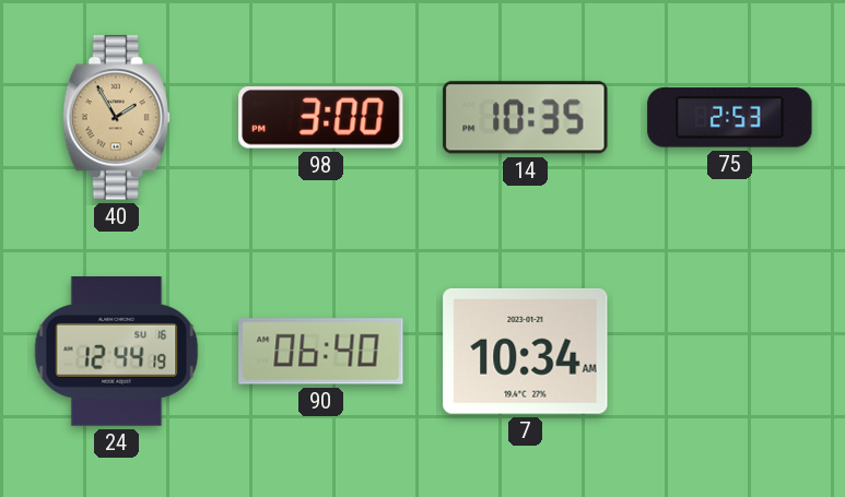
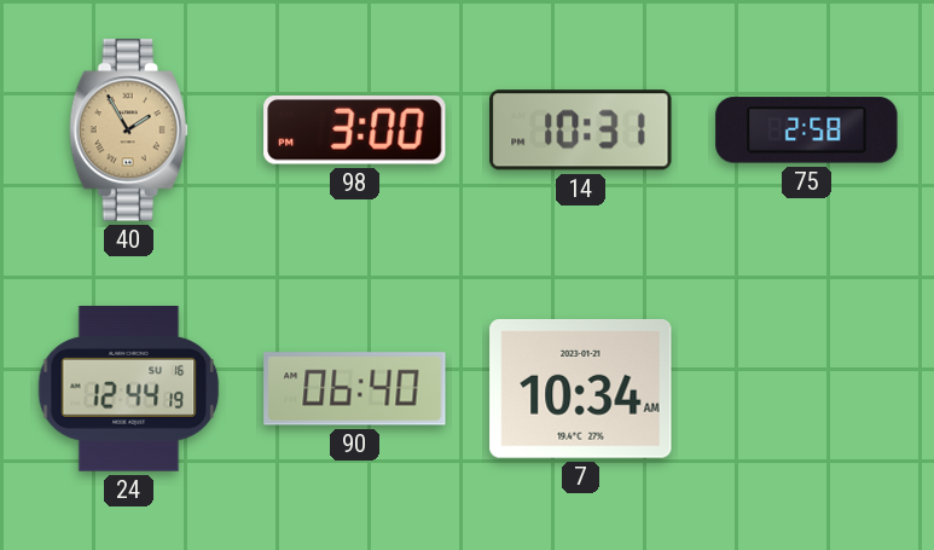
14: 10:35 -> 10:31
75: 2:53 -> 2:58
